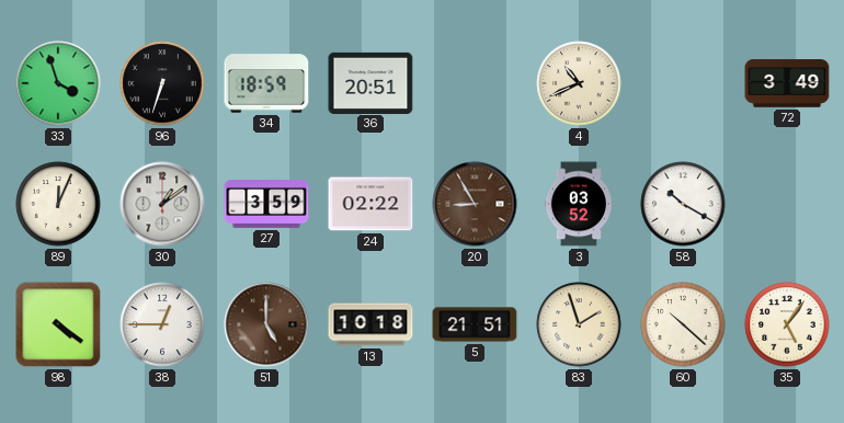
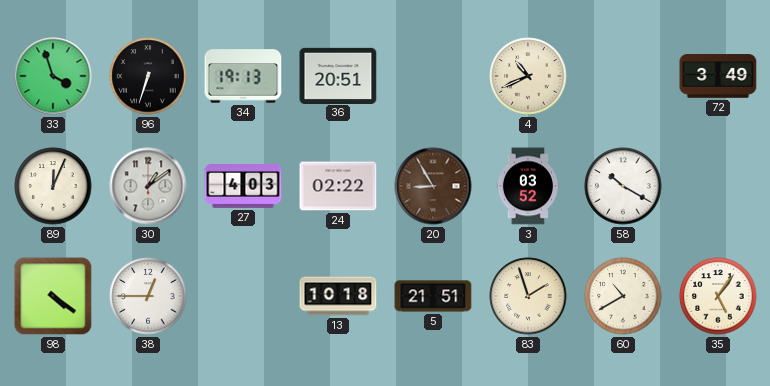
34: 18:59 -> 19:13
27: 3:59 -> 4:03
51: 5:00 -> none
60: 10:22 -> 10:40
